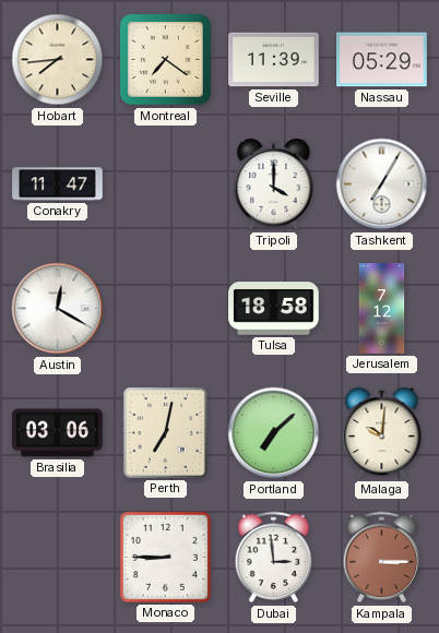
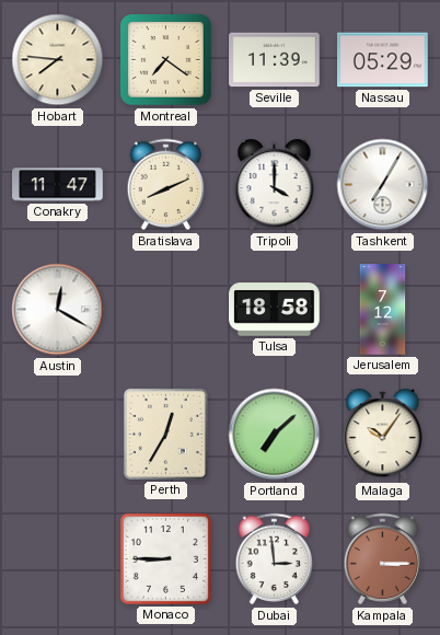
Hobart: 7:44 -> 7:46
Bratislava: none -> 8:11
Brasilia: 03:06 -> none
Perth: 7:02 -> 12:35
Malaga: 10:01 -> 10:06
